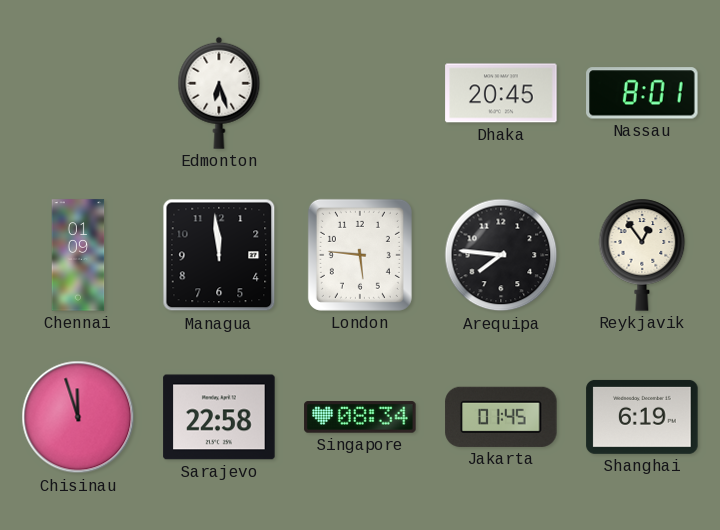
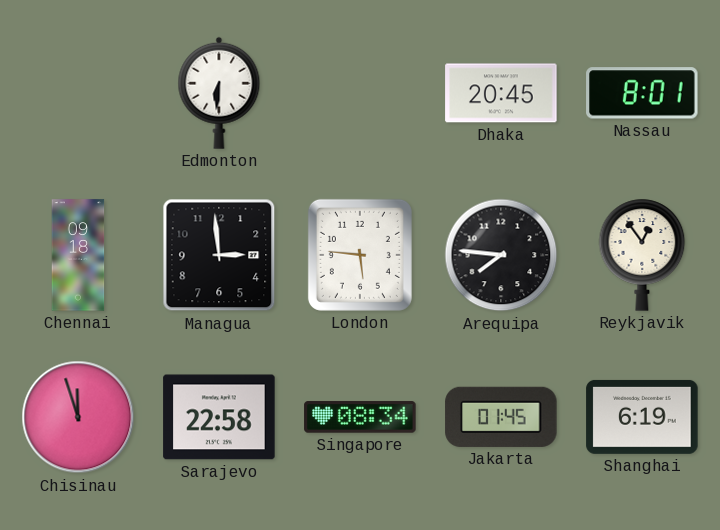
Edmonton: 6:27 -> 6:31
Chennai: 01:09 -> 09:18
Managua: 11:59 -> 2:59
